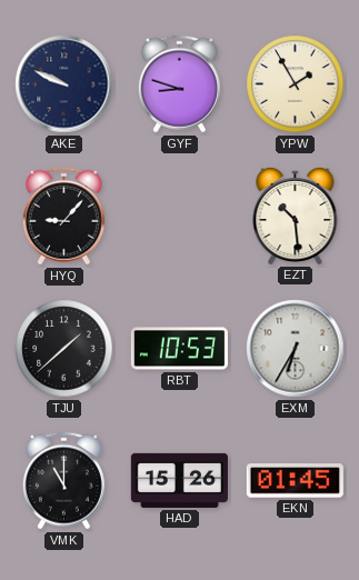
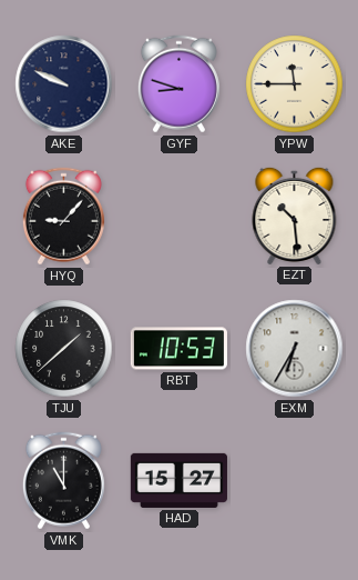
YPW: 1:55 -> 11:45
HAD: 15:26 -> 15:27
EKN: 01:45 -> none
